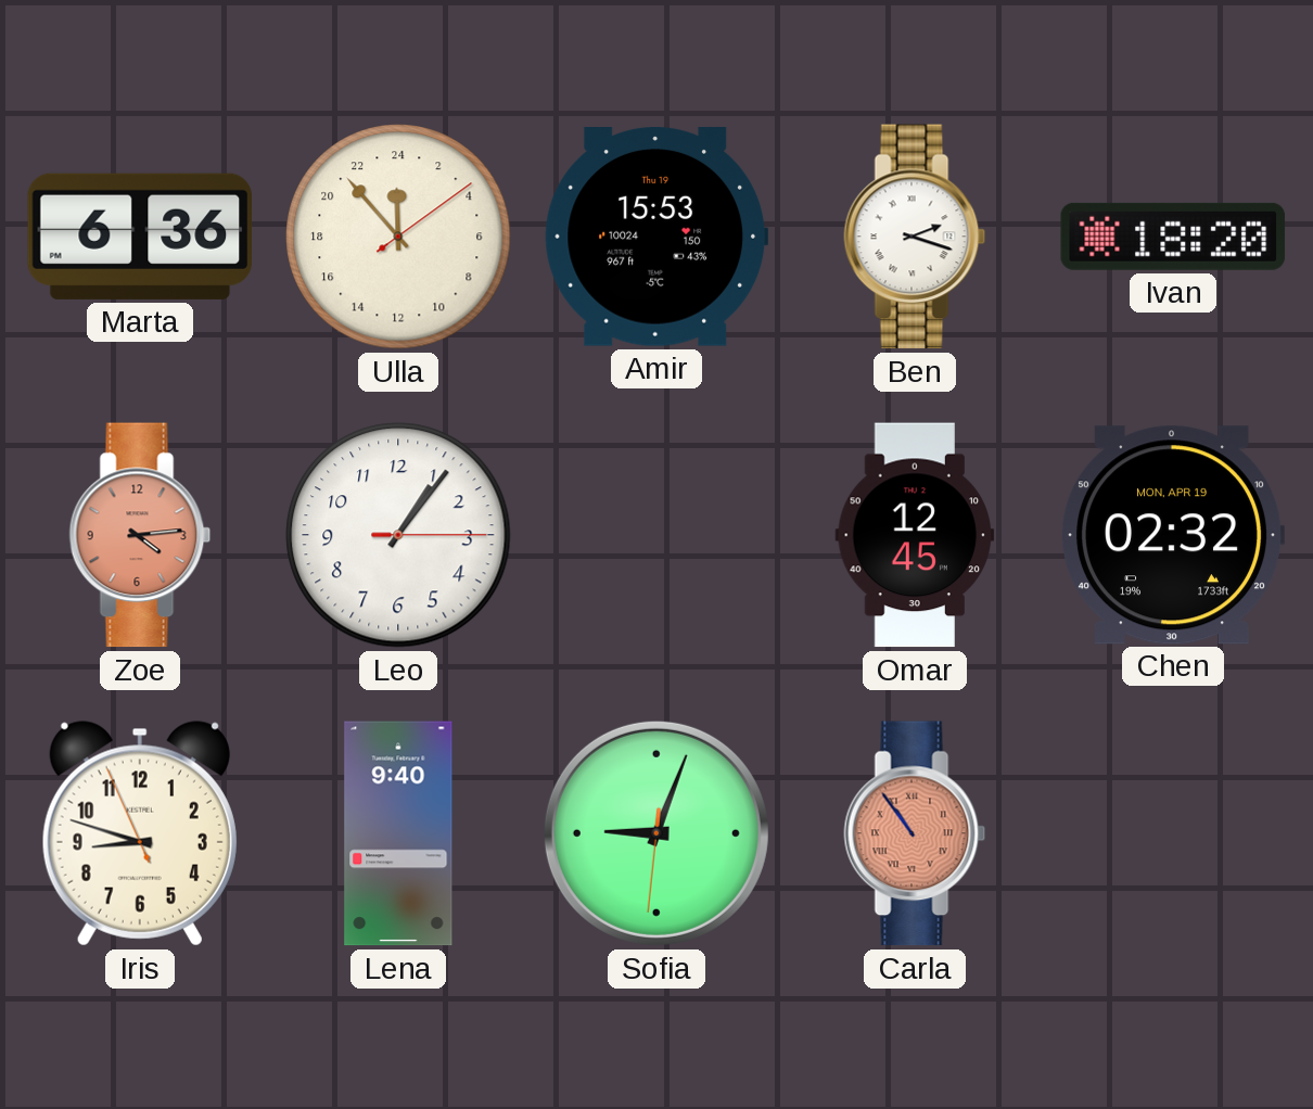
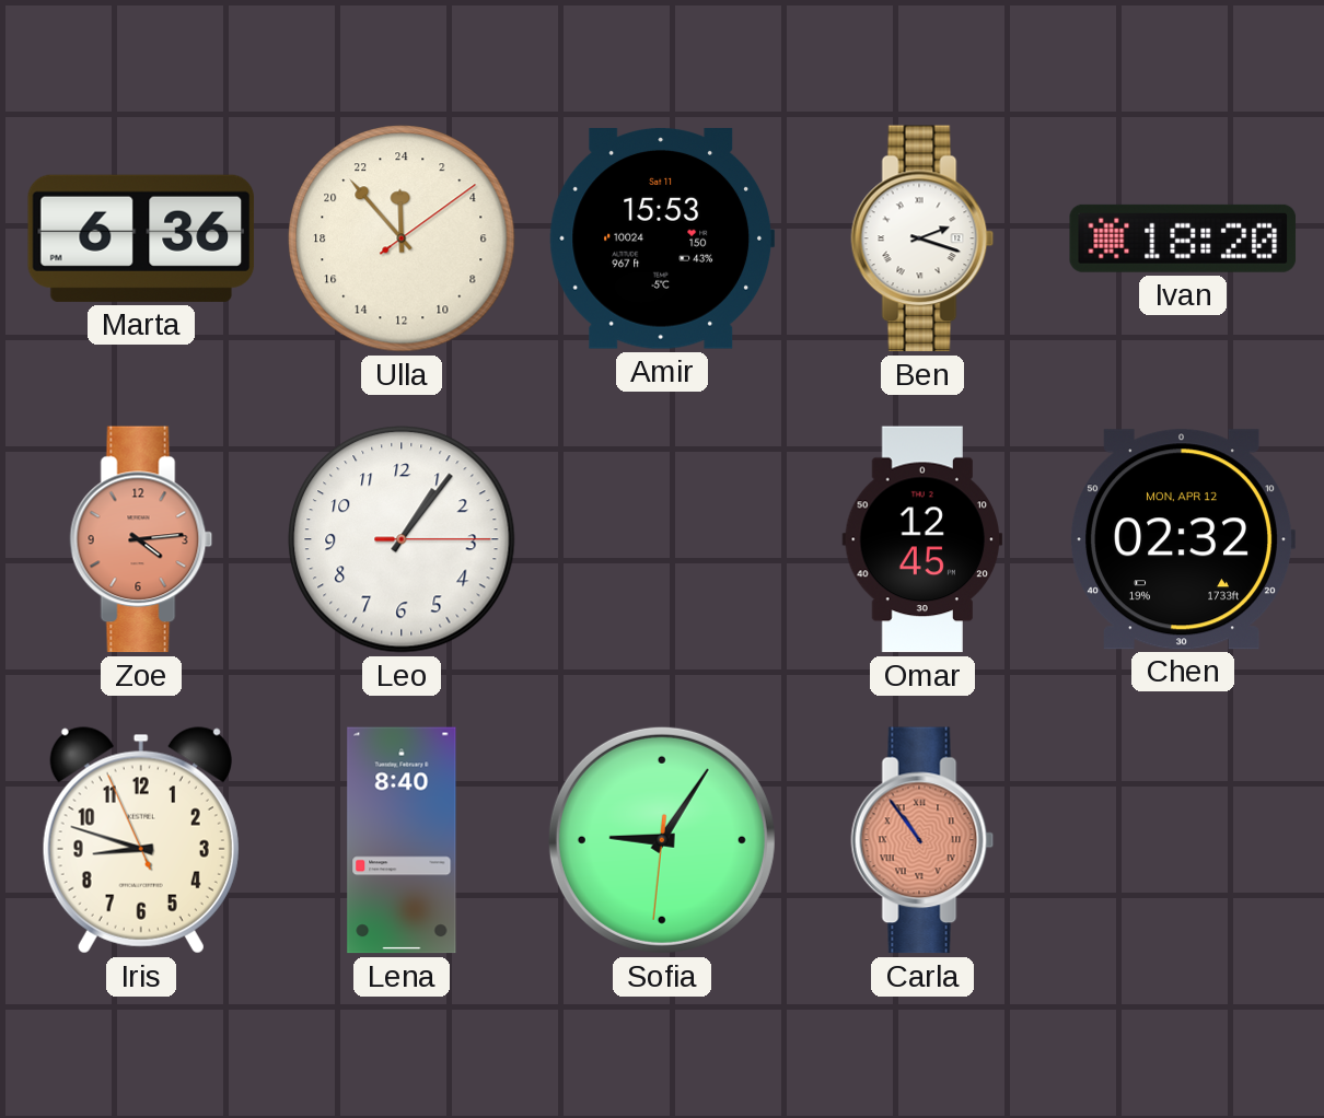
Amir date: Thu 19 -> Sat 11
Chen date: MON, APR 19 -> MON, APR 12
Lena: 9:40 -> 8:40
Sofia: 9:03 -> 9:05
